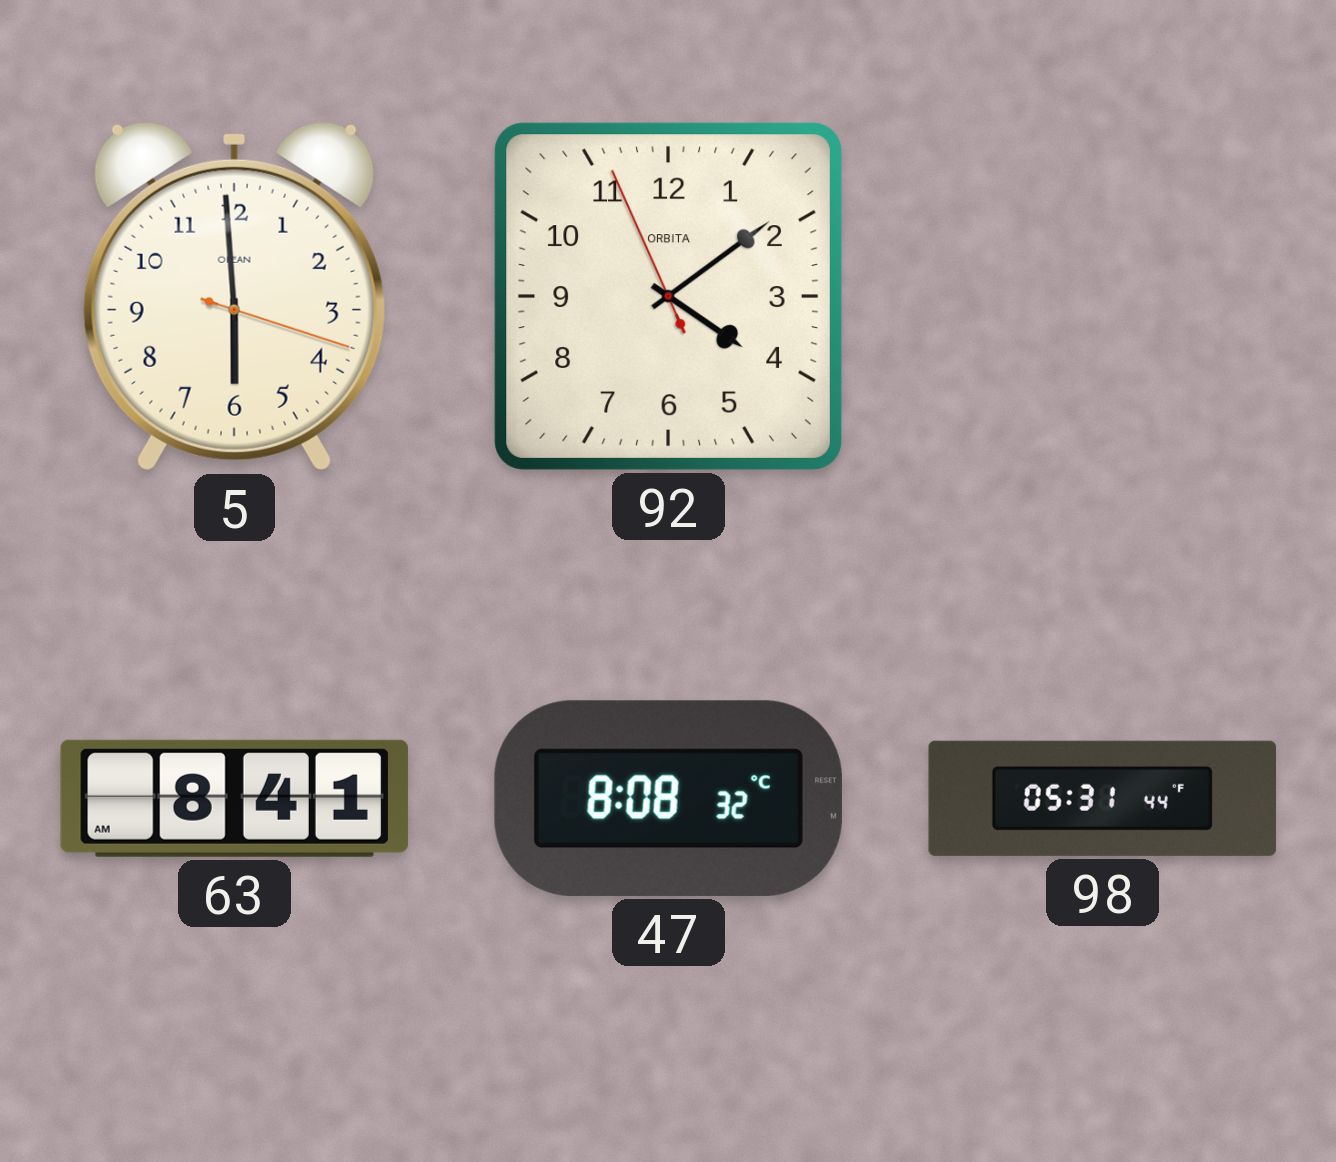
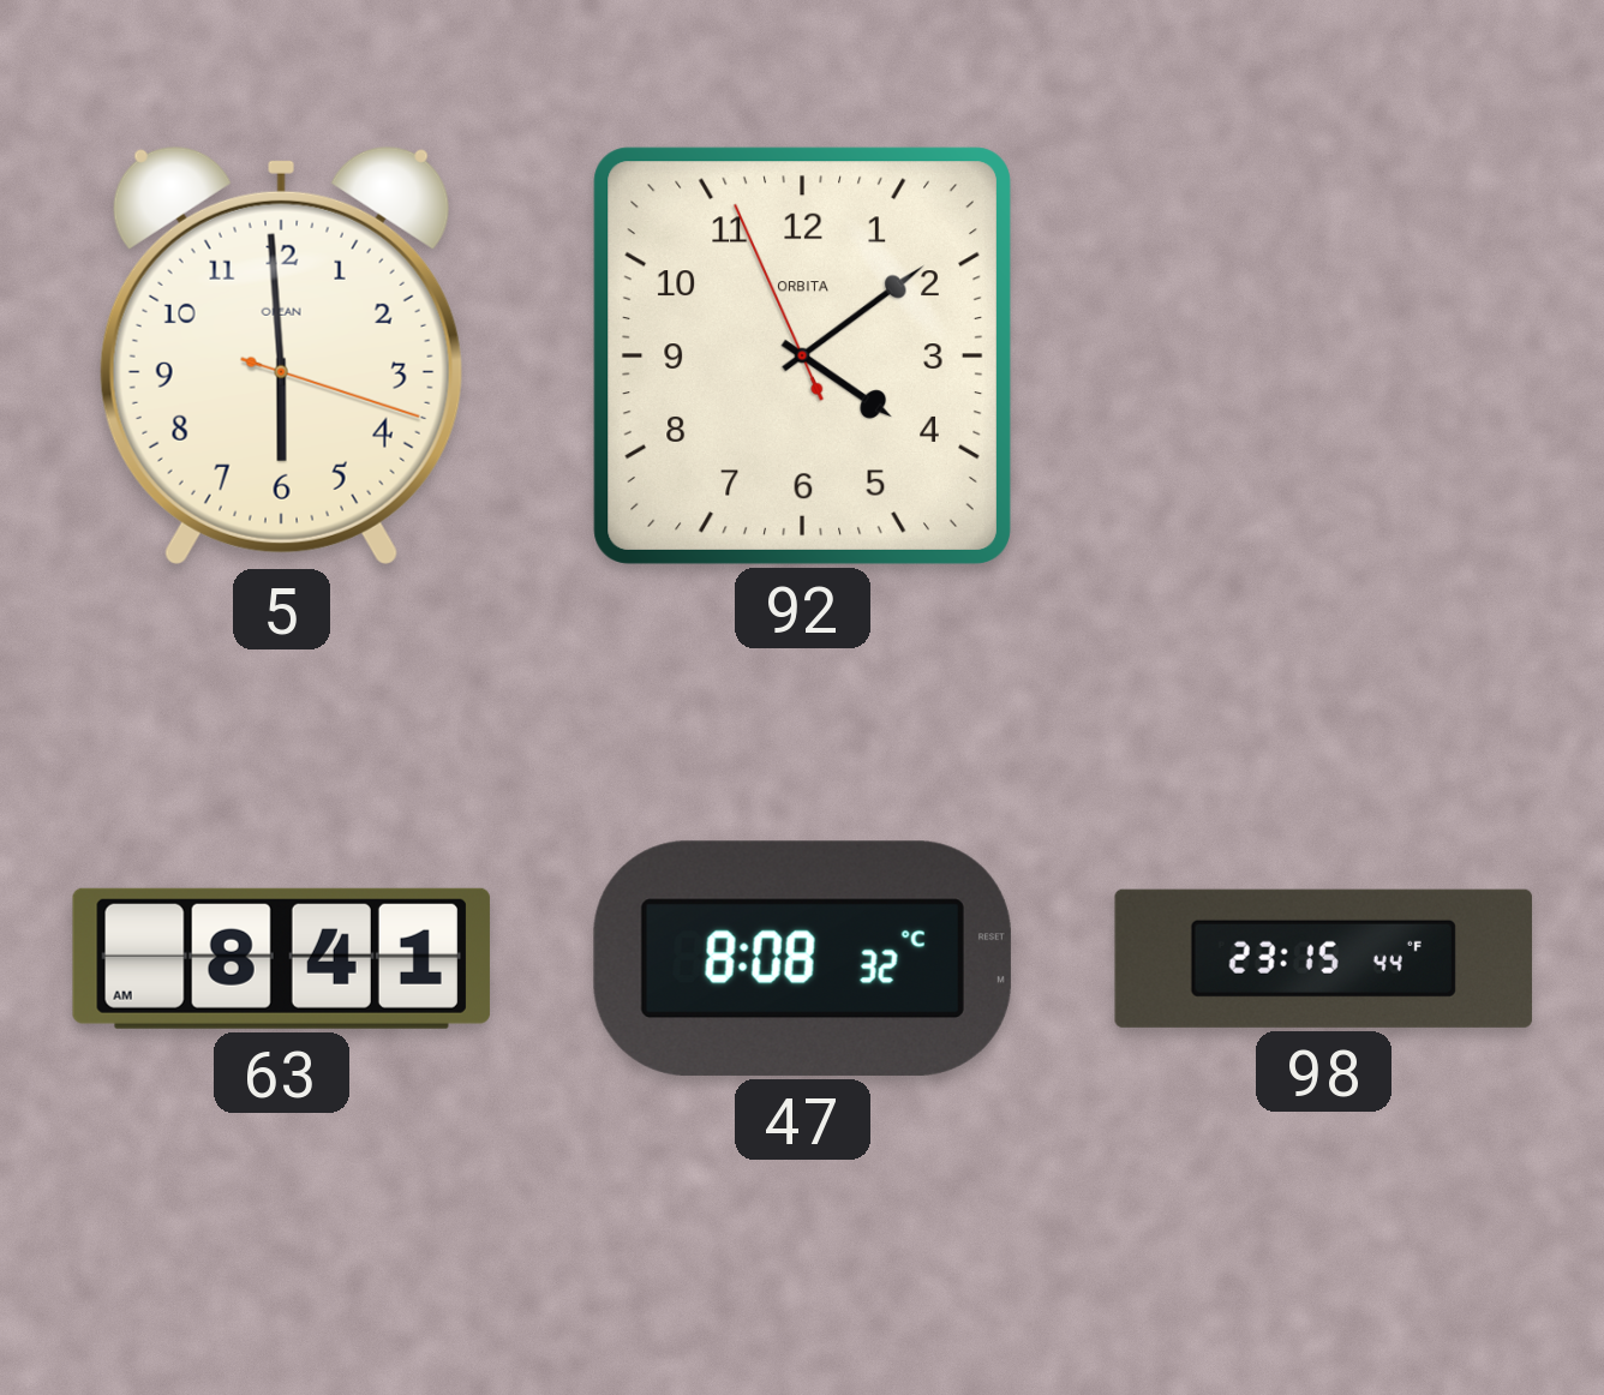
98: 05:31 -> 23:15
